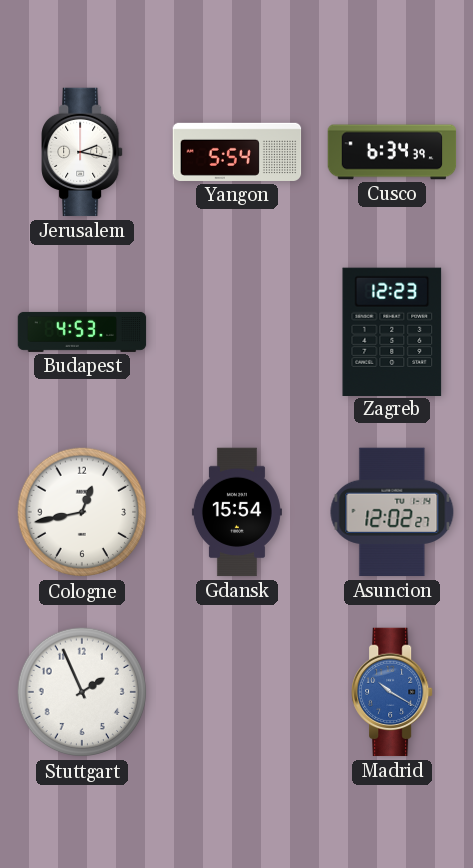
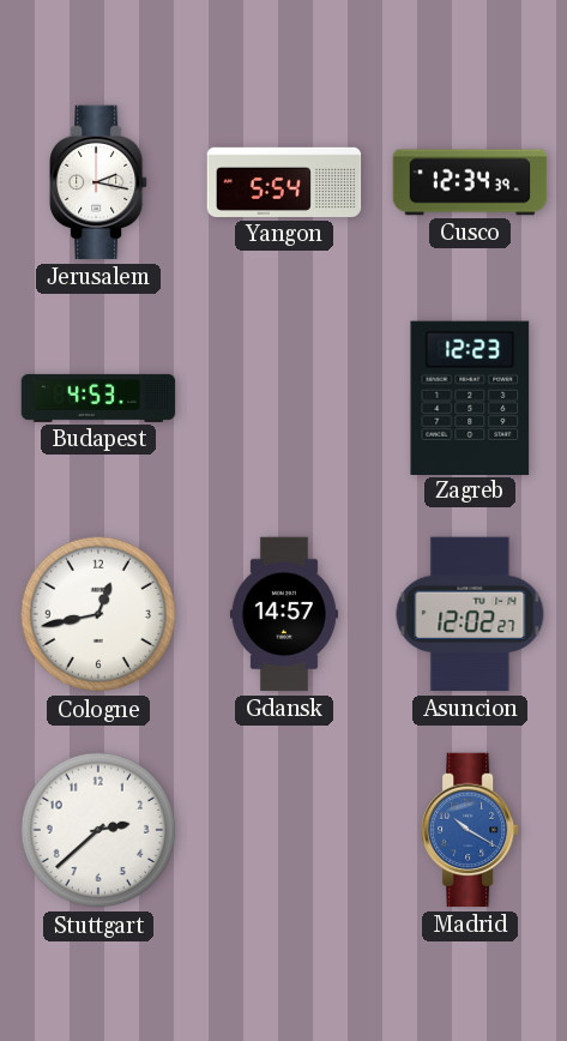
Cusco: 6:34 -> 12:34
Gdansk: 15:54 -> 14:57
Stuttgart: 1:56 -> 2:38
